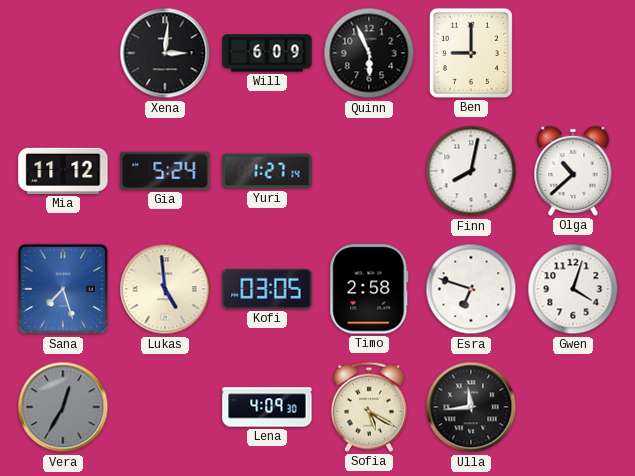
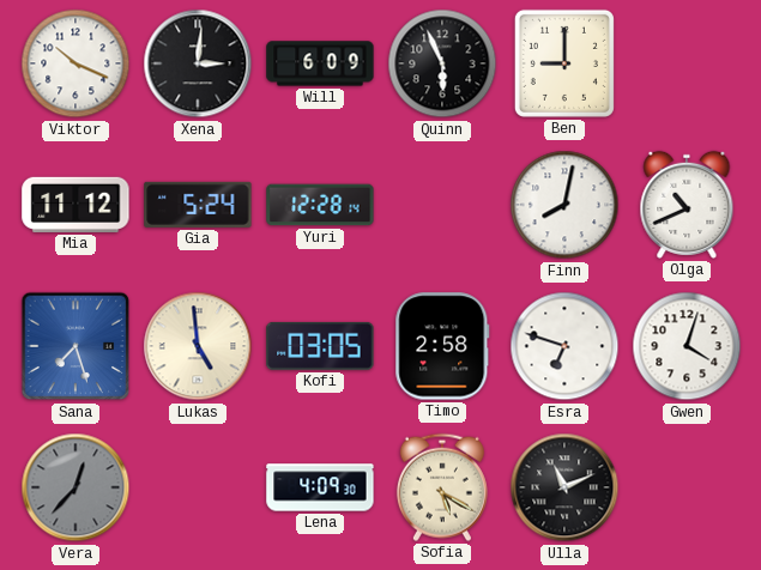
Viktor: none -> 10:19
Yuri: 1:27 -> 12:28
Olga: 10:38 -> 10:41
Vera: 12:35 -> 12:37
Ulla: 11:44 -> 11:11
